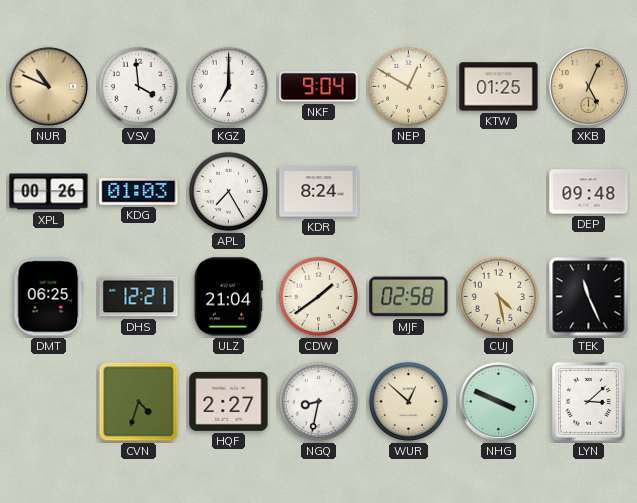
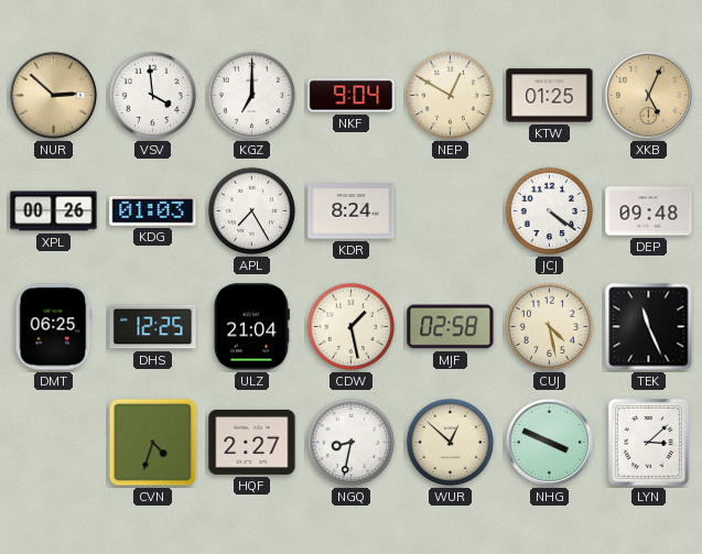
NUR: 10:49 -> 2:52
JCJ: none -> 4:21
DHS: 12:21 -> 12:25
CDW: 1:39 -> 1:28
